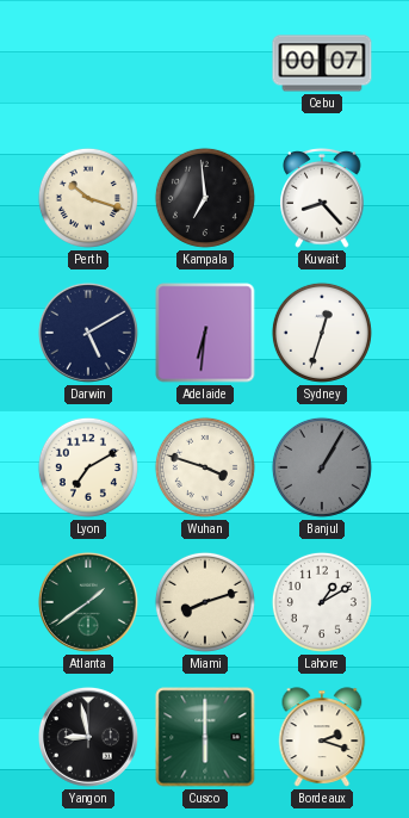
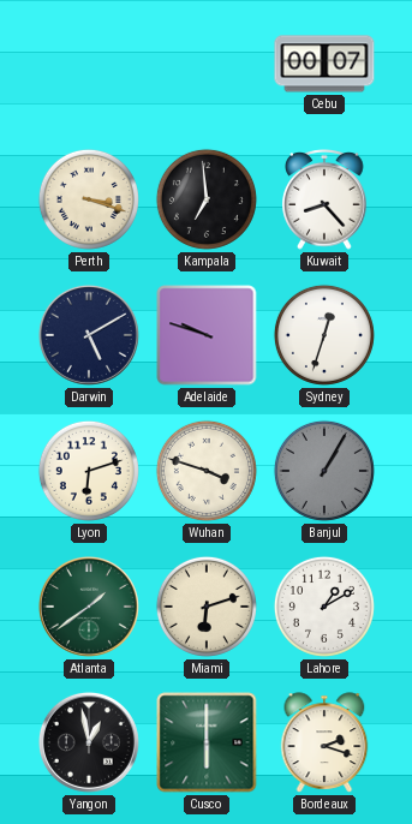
Perth: 10:18 -> 3:18
Adelaide: 6:31 -> 9:48
Lyon: 7:10 -> 6:12
Miami: 8:12 -> 6:12
Yangon: 8:58 -> 12:58
